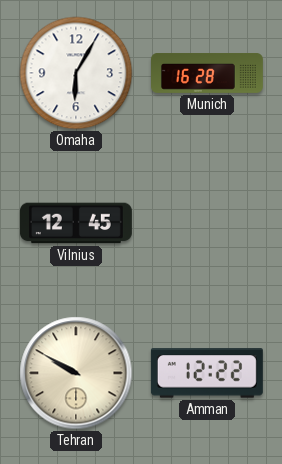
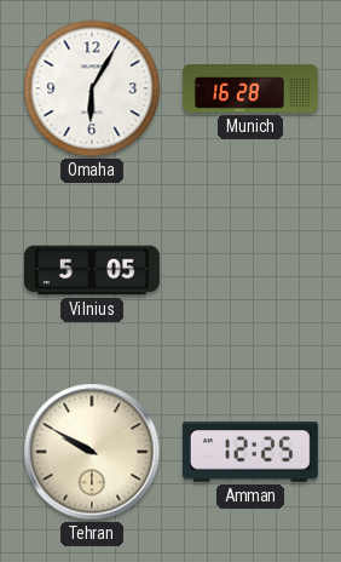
Vilnius: 12:45 -> 5:05
Amman: 12:22 -> 12:25
